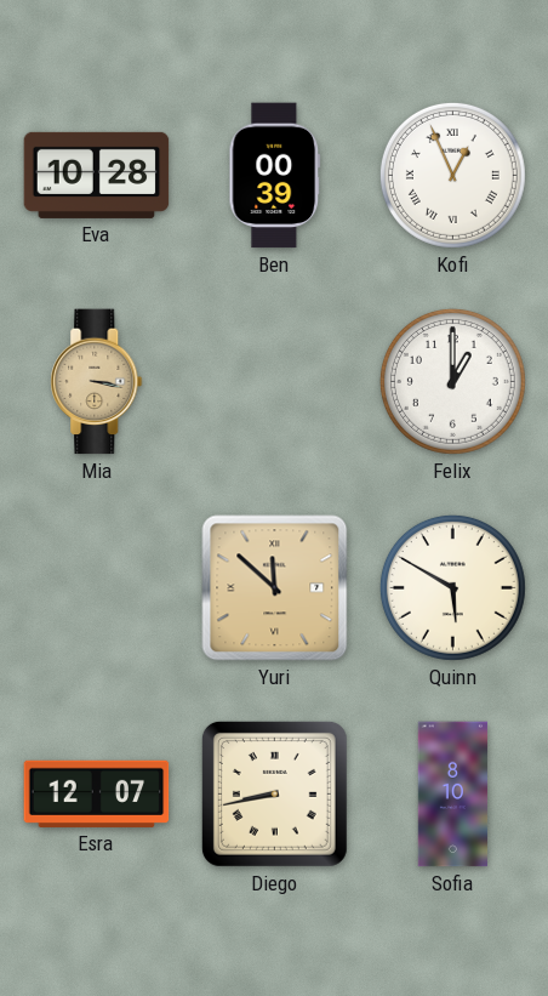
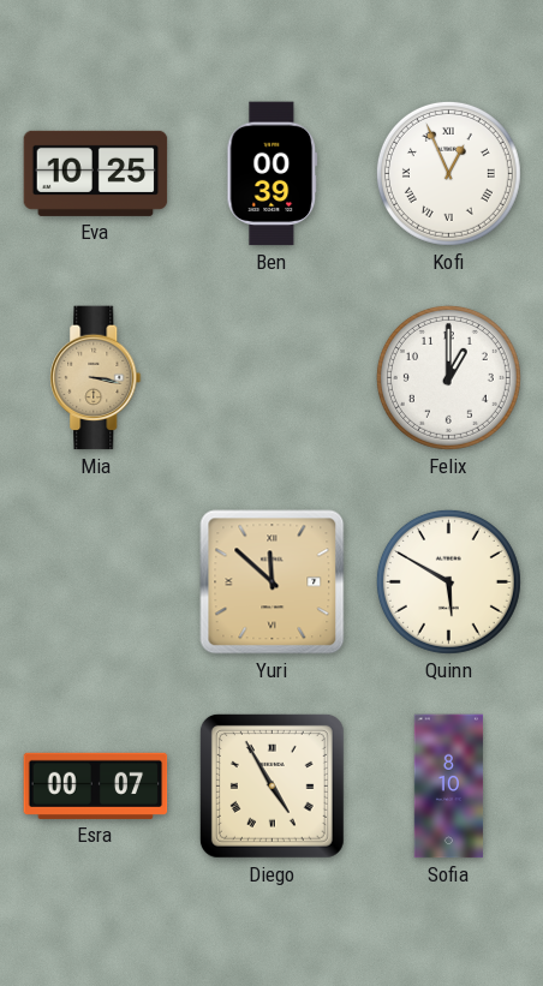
Eva: 10:28 -> 10:25
Esra: 12:07 -> 00:07
Diego: 8:43 -> 4:55
